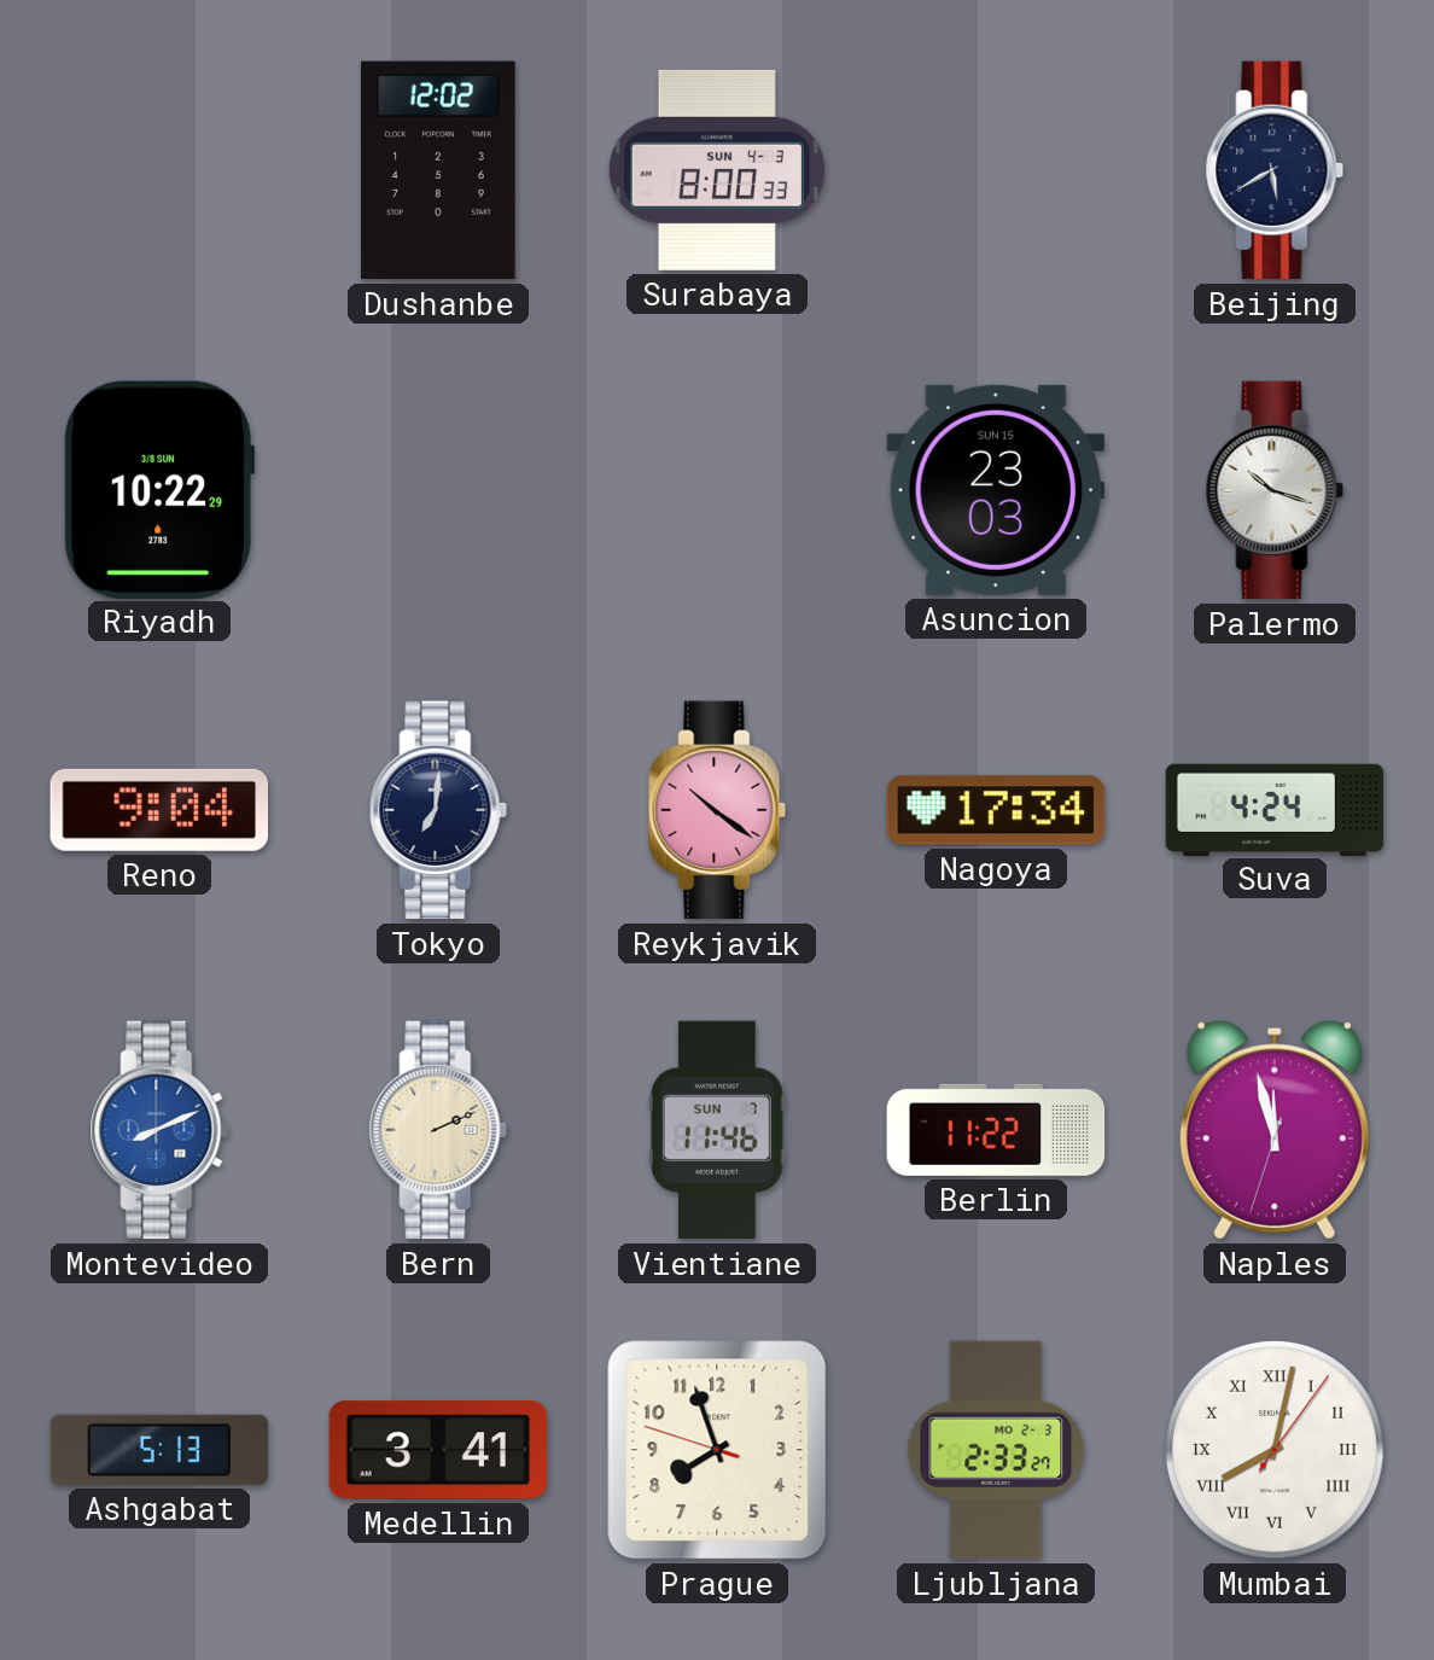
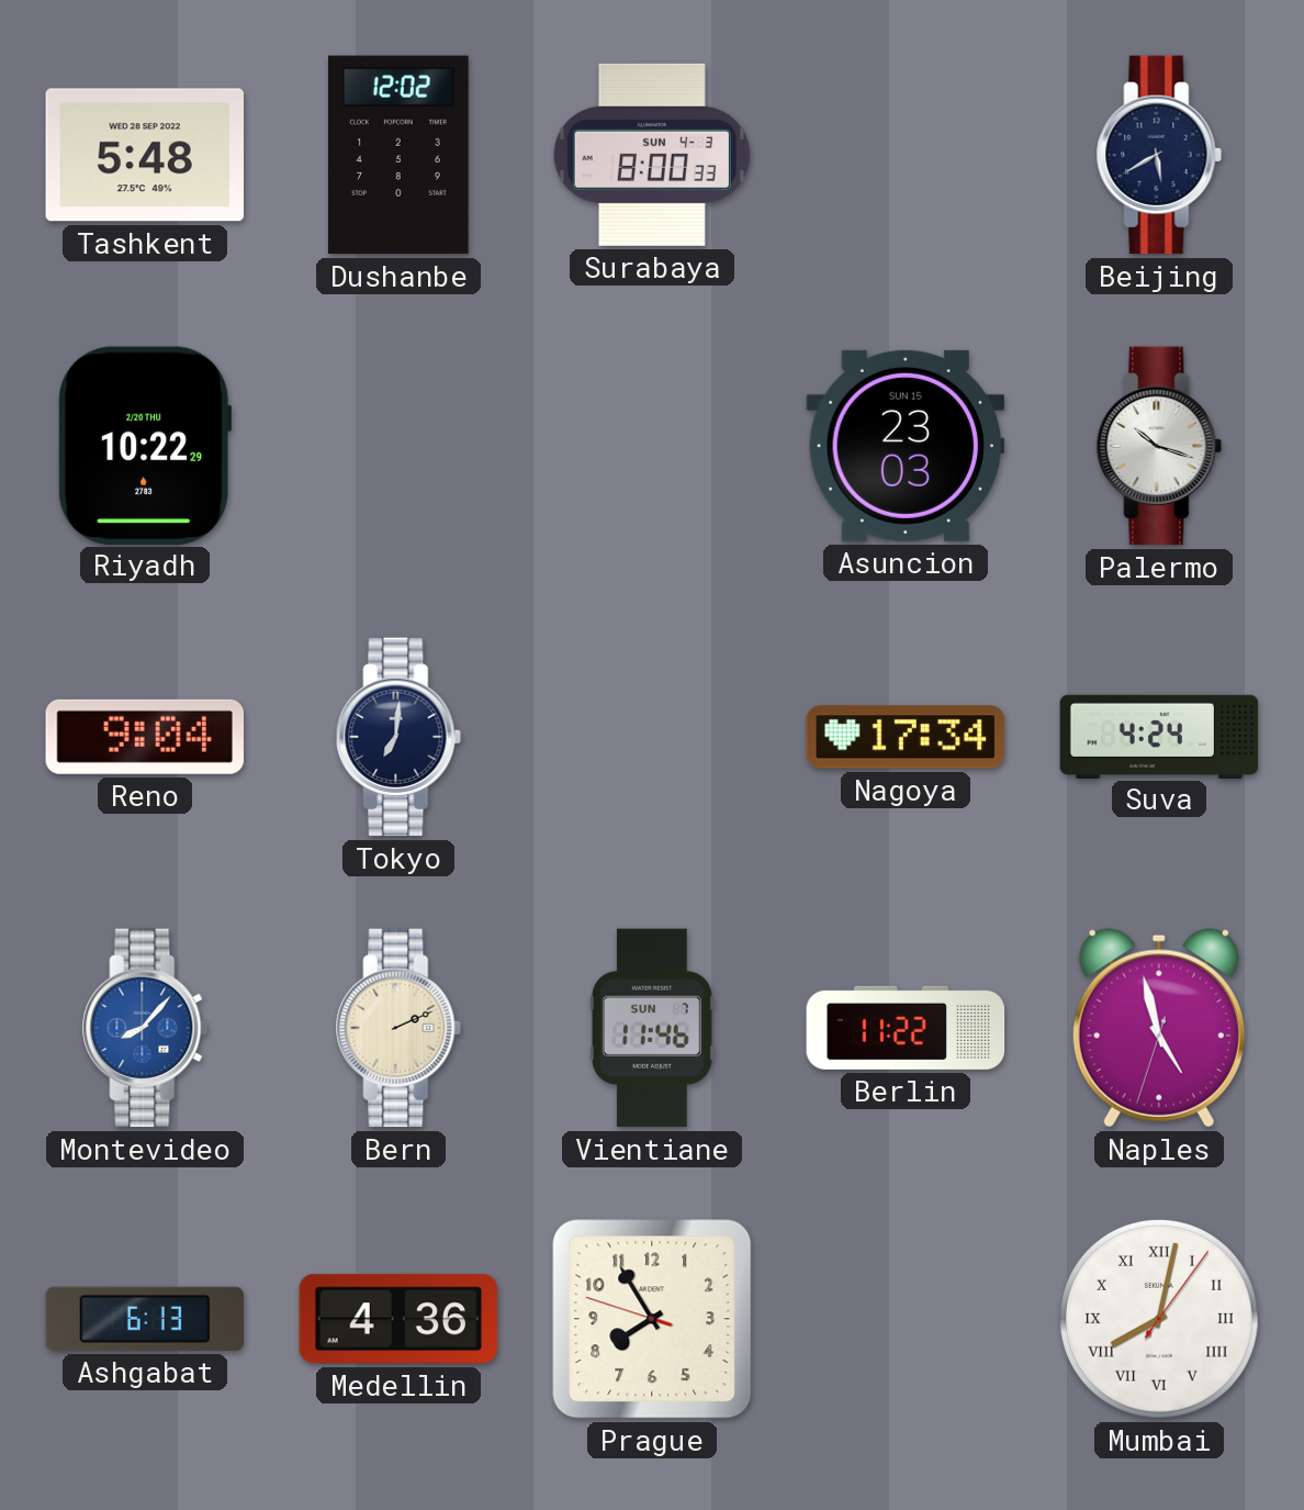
Tashkent: none -> 5:48
Riyadh date: 3/8 SUN -> 2/20 THU
Reykjavik: 10:21 -> none
Montevideo: 8:11 -> 8:07
Naples: 11:57 -> 4:57
Ashgabat: 5:13 -> 6:13
Medellin: 3:41 -> 4:36
Prague: 7:56 -> 7:54
Ljubljana: 2:33 -> none
